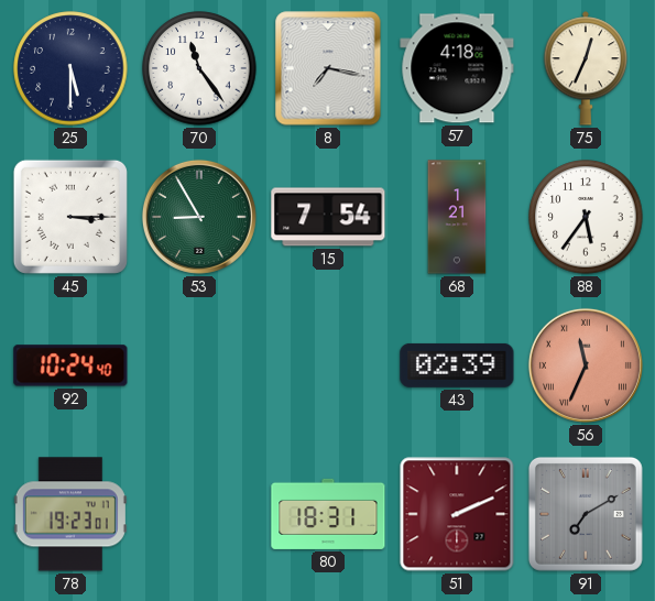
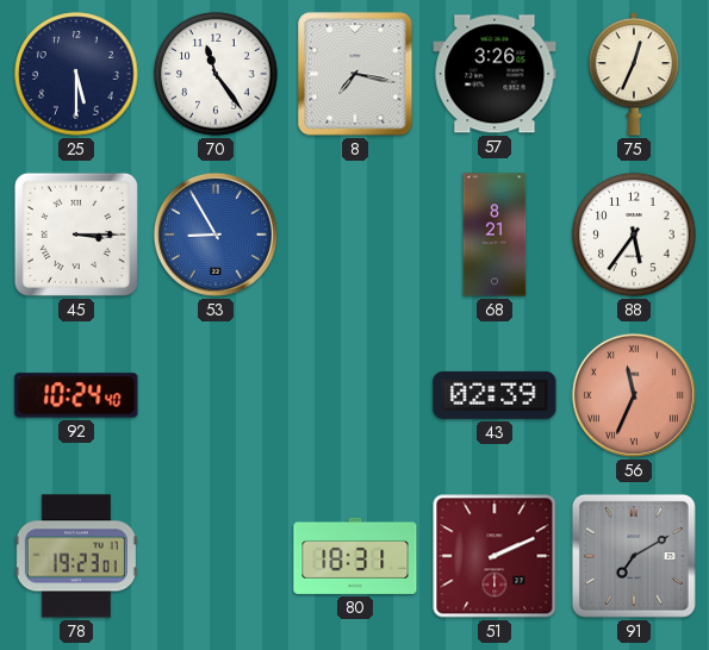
57: 4:18 -> 3:26
53 dial: green -> blue
15: 7:54 -> none
68: 1:21 -> 8:21
